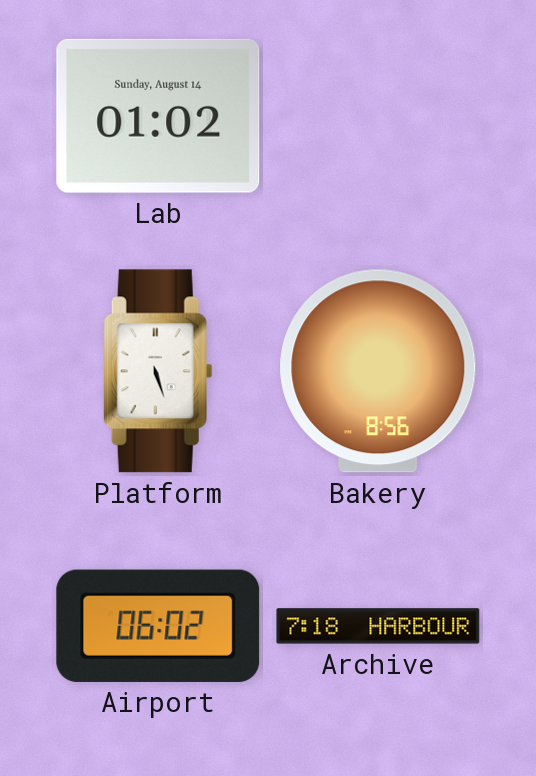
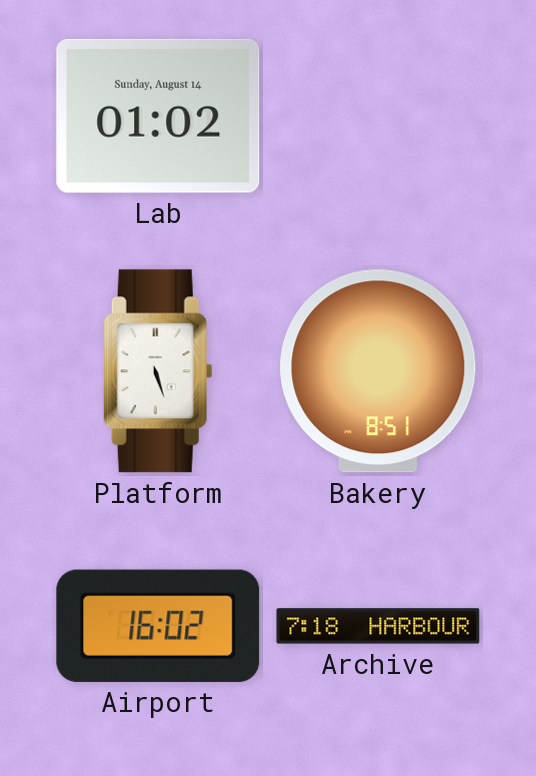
Bakery: 8:56 -> 8:51
Airport: 06:02 -> 16:02
